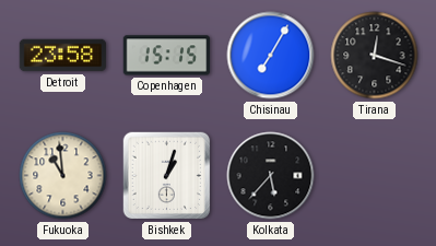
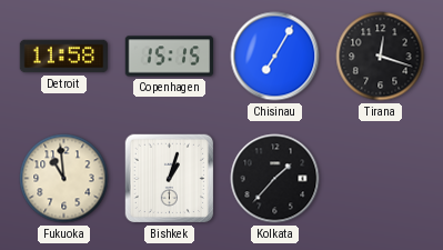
Detroit: 23:58 -> 11:58
Kolkata: 5:37 -> 1:37
